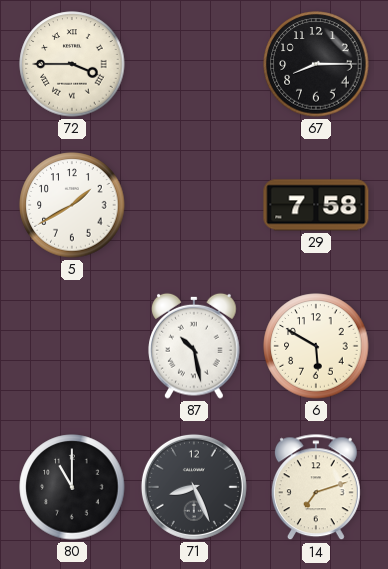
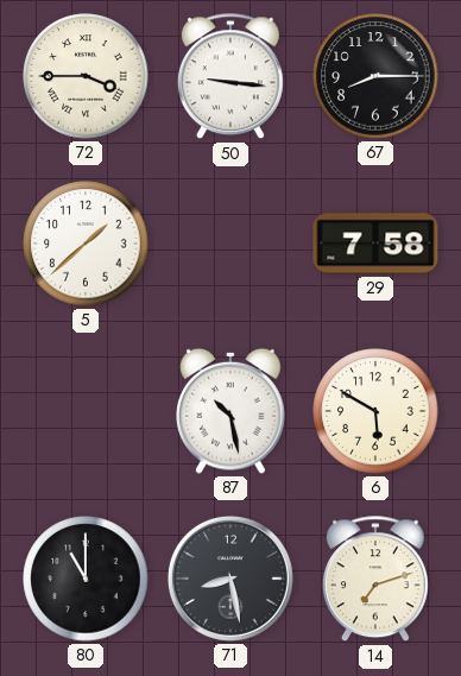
50: none -> 9:16
5: 1:40 -> 1:38
71: 8:26 -> 8:28
